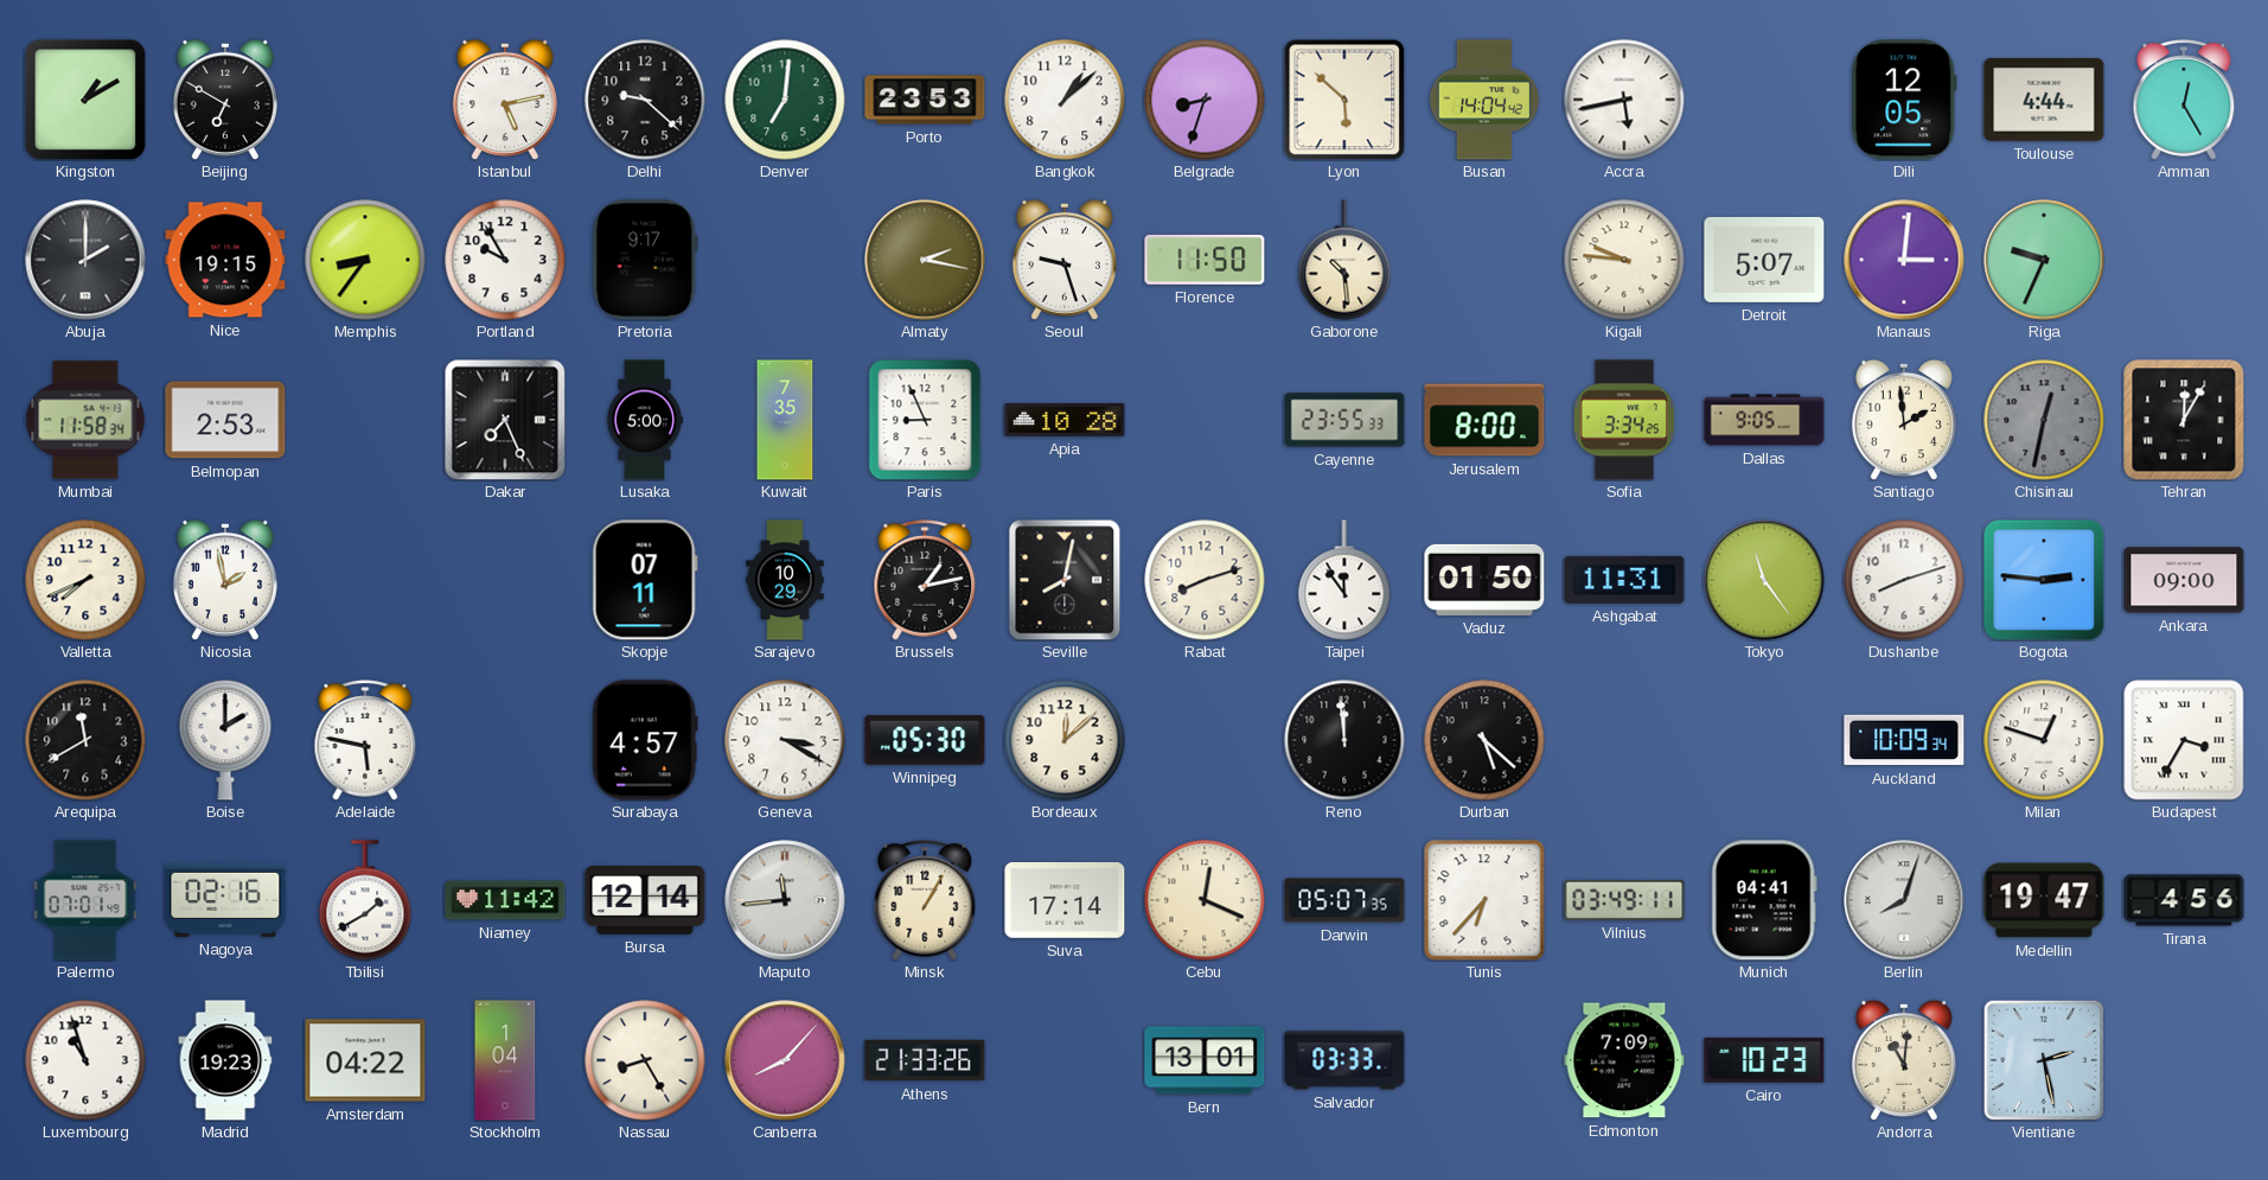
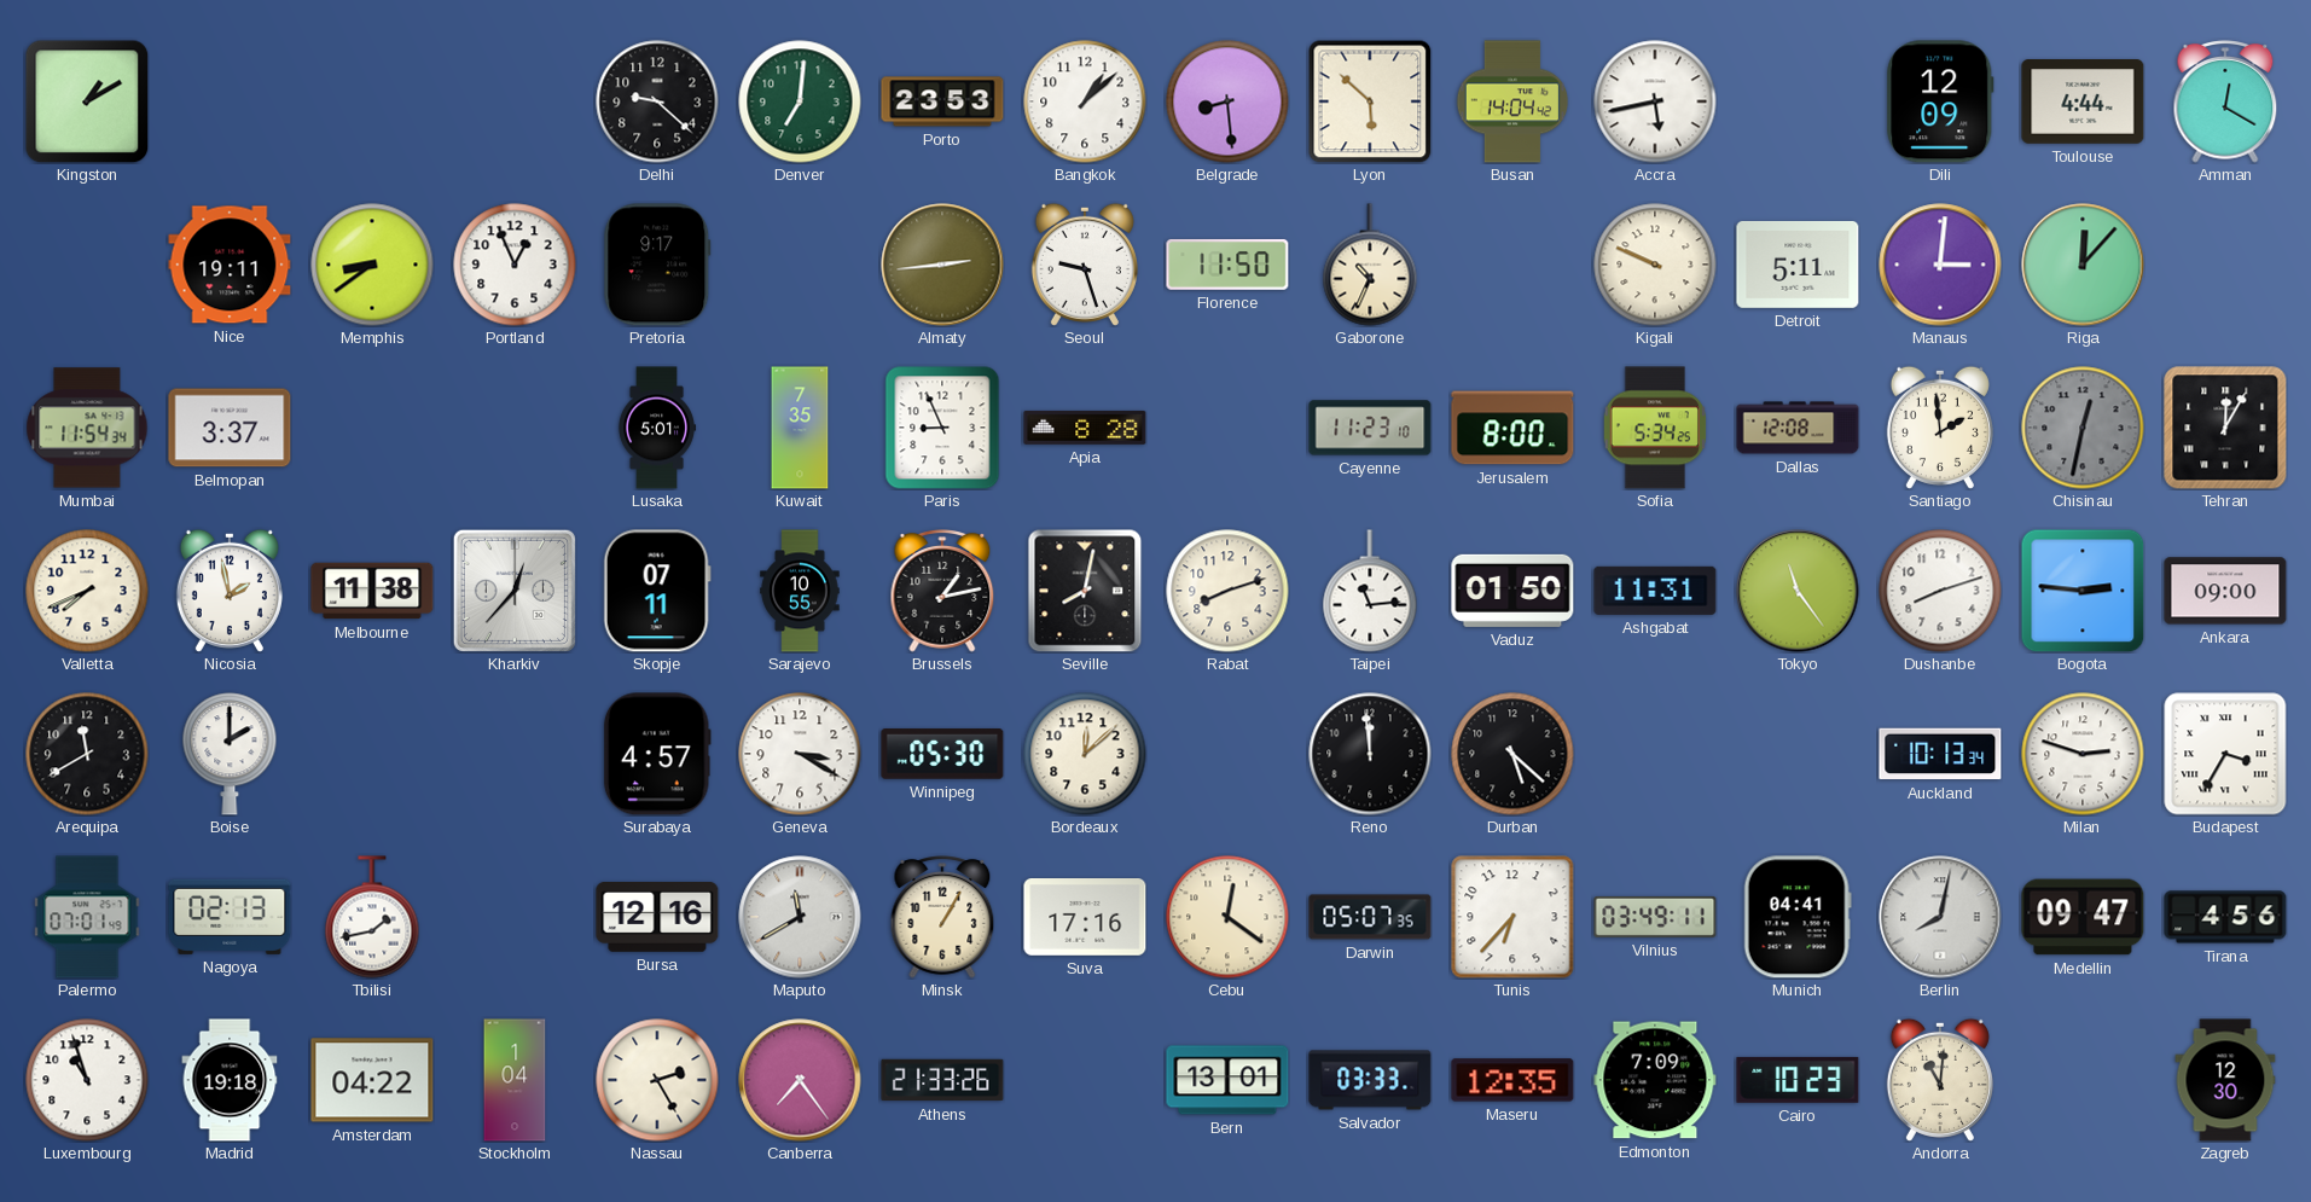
Beijing: 6:50 -> none
Istanbul: 5:13 -> none
Belgrade: 8:33 -> 8:29
Dili: 12:05 -> 12:09
Amman: 12:25 -> 12:20
Abuja: 2:00 -> none
Nice: 19:15 -> 19:11
Memphis: 8:36 -> 8:39
Portland: 9:55 -> 12:56
Almaty: 2:17 -> 2:44
Gaborone: 10:29 -> 10:34
Kigali: 9:46 -> 9:49
Detroit: 5:07 -> 5:11
Riga: 9:34 -> 12:07
Mumbai: 11:58 -> 11:54
Belmopan: 2:53 -> 3:37
Dakar: 7:26 -> none
Lusaka: 5:00 -> 5:01
Apia: 10:28 -> 8:28
Cayenne: 23:55 -> 11:23
Sofia: 3:34 -> 5:34
Dallas: 9:05 -> 12:08
Melbourne: none -> 11:38
Kharkiv: none -> 12:37
Sarajevo: 10:29 -> 10:55
Taipei: 11:54 -> 11:14
Adelaide: 5:47 -> none
Auckland: 10:09 -> 10:13
Milan: 12:48 -> 2:48
Nagoya: 02:16 -> 02:13
Tbilisi: 1:40 -> 1:43
Niamey: 11:42 -> none
Bursa: 12:14 -> 12:16
Maputo: 11:44 -> 11:40
Suva: 17:14 -> 17:16
Cebu: 12:19 -> 12:21
Berlin: 8:03 -> 8:02
Medellin: 19:47 -> 09:47
Madrid: 19:23 -> 19:18
Nassau: 8:25 -> 2:25
Canberra: 8:07 -> 7:24
Maseru: none -> 12:35
Vientiane: 2:28 -> none
Zagreb: none -> 12:30
